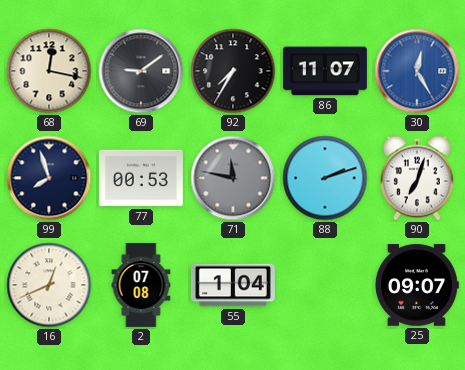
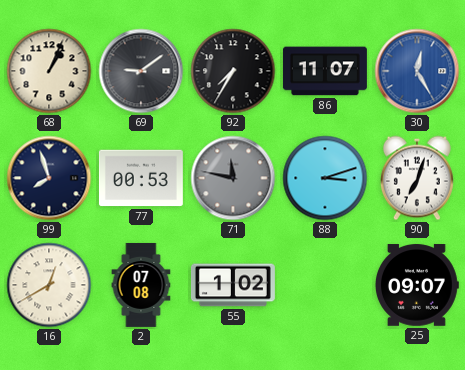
68: 12:17 -> 1:04
88: 2:12 -> 3:12
16: 12:41 -> 12:40
55: 1:04 -> 1:02
